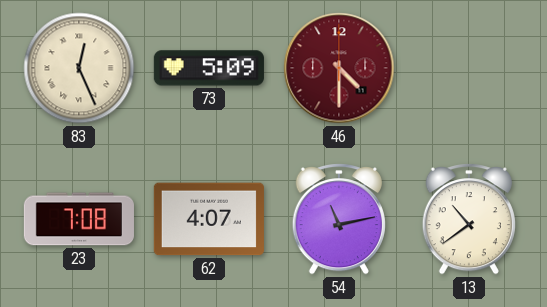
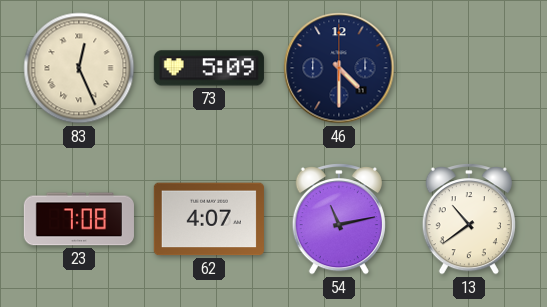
46 dial: burgundy -> navy
